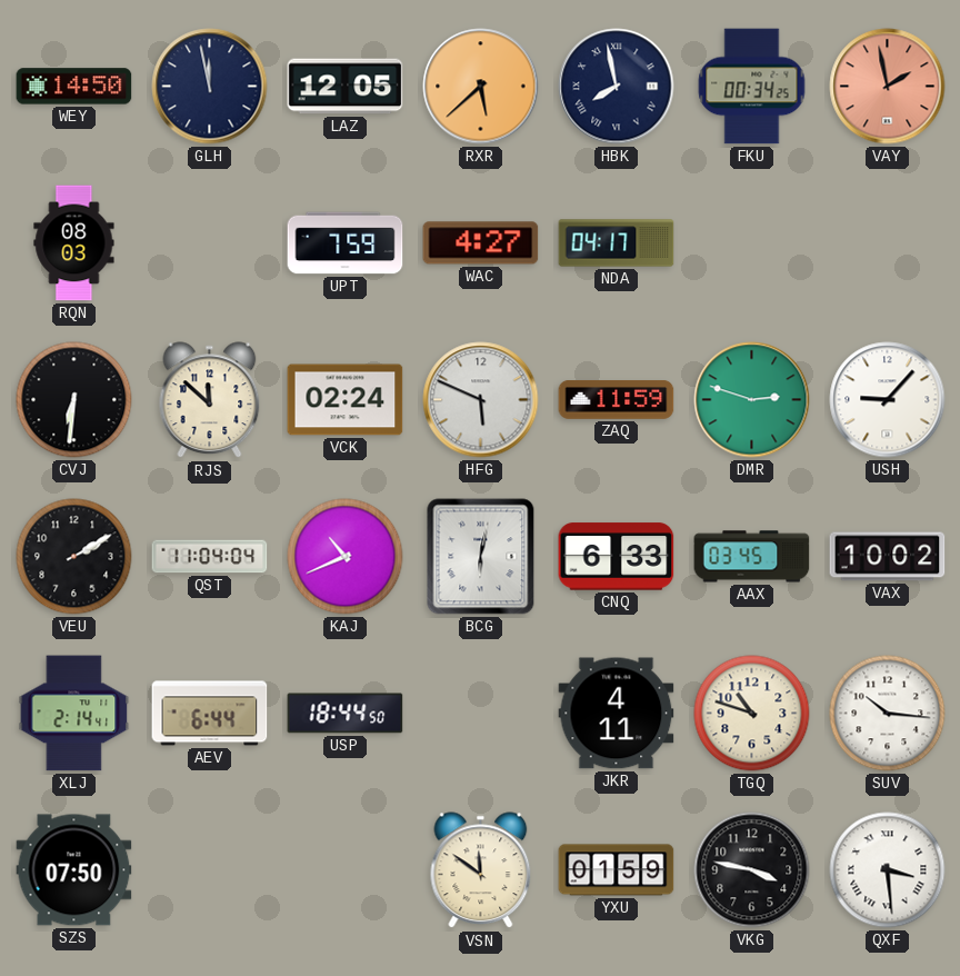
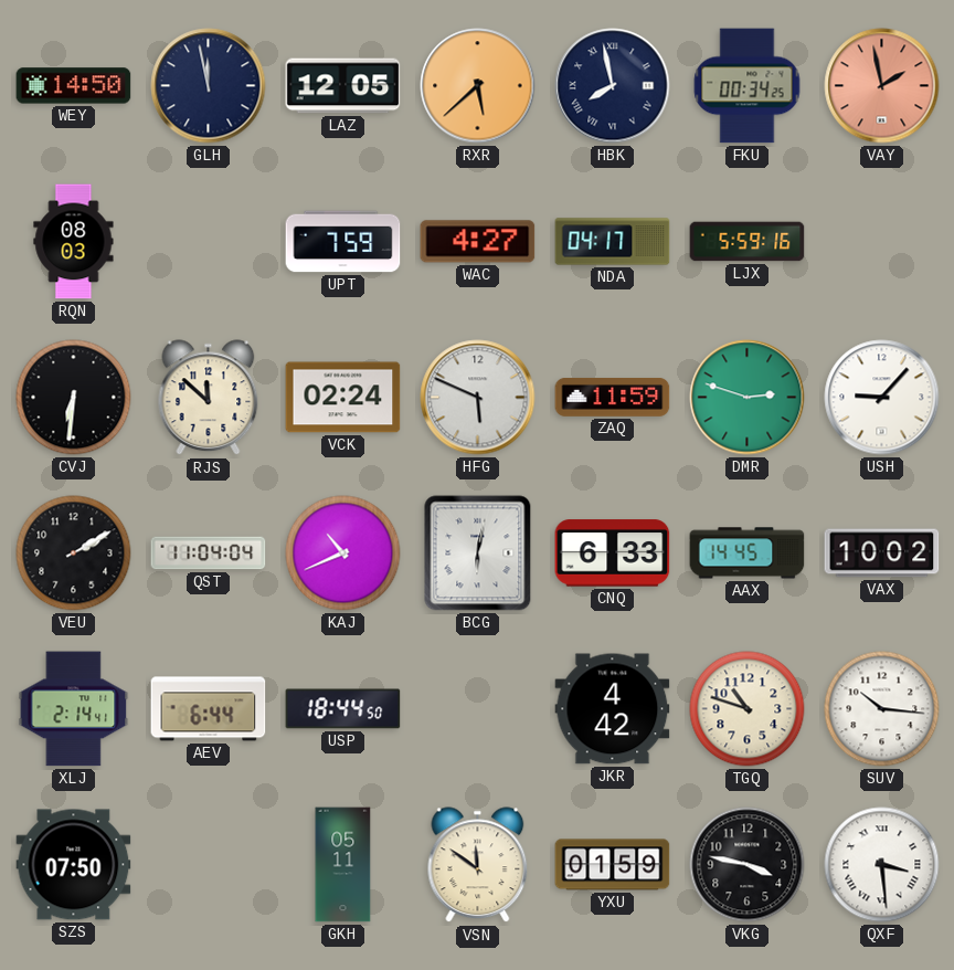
LJX: none -> 5:59
AAX: 03:45 -> 14:45
JKR: 4:11 -> 4:42
GKH: none -> 05:11
